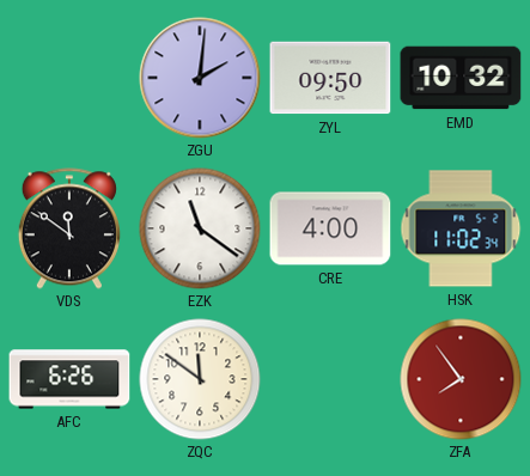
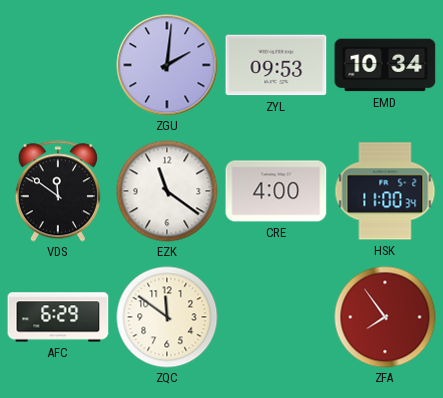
ZYL: 09:50 -> 09:53
EMD: 10:32 -> 10:34
HSK: 11:02 -> 11:00
AFC: 6:26 -> 6:29
